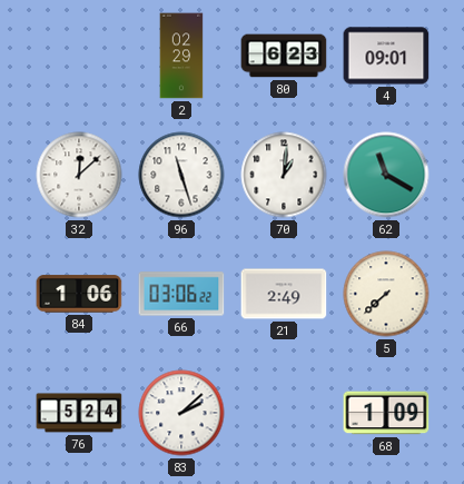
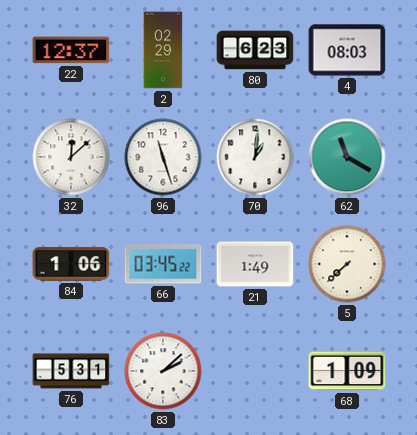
22: none -> 12:37
4: 09:01 -> 08:03
66: 03:06 -> 03:45
21: 2:49 -> 1:49
76: 5:24 -> 5:31
